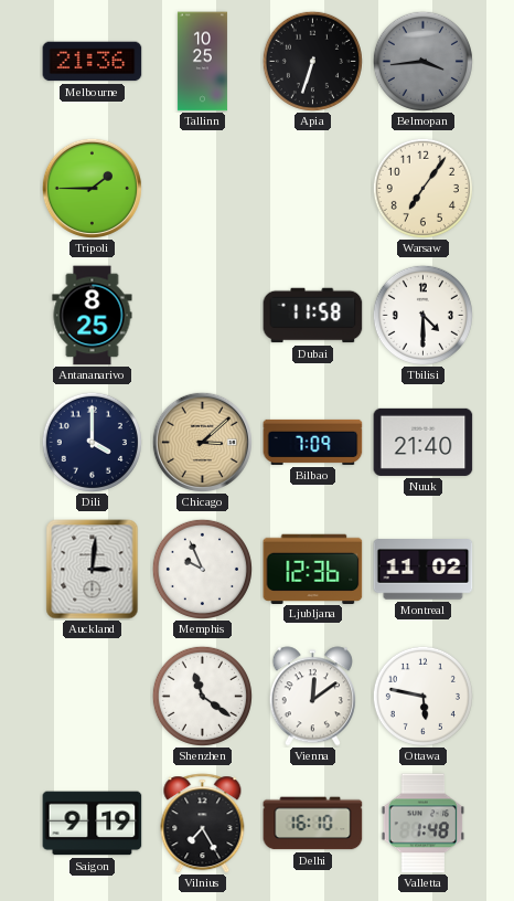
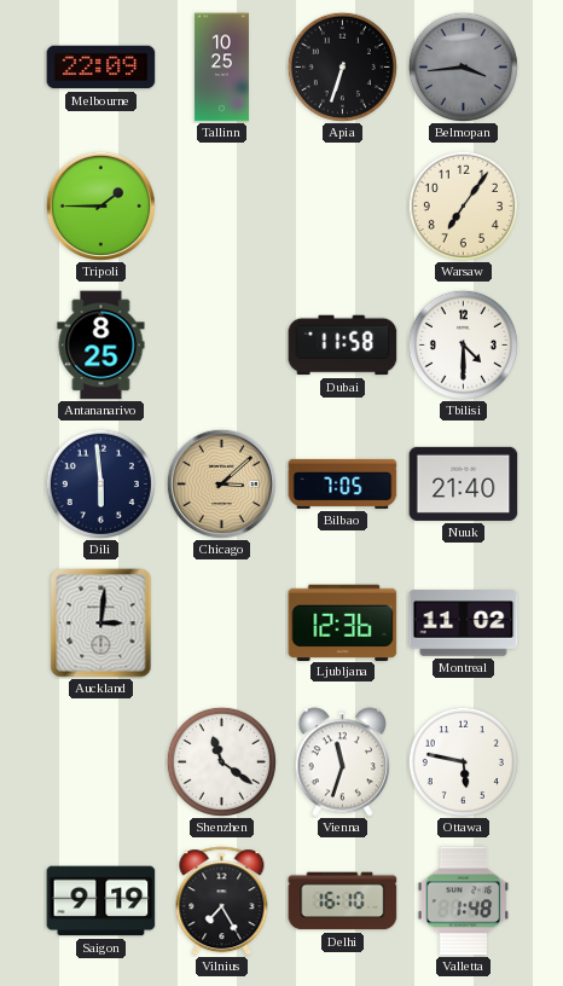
Melbourne: 21:36 -> 22:09
Dili: 4:00 -> 5:59
Bilbao: 7:09 -> 7:05
Memphis: 9:56 -> none
Vienna: 12:09 -> 11:33
